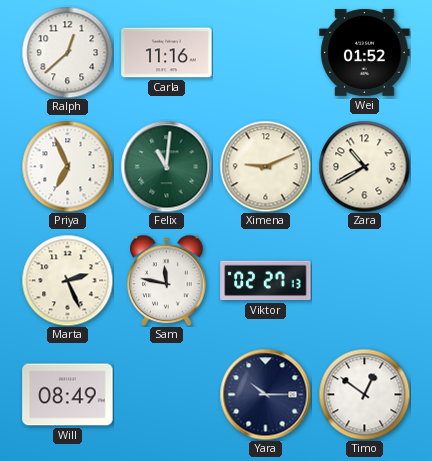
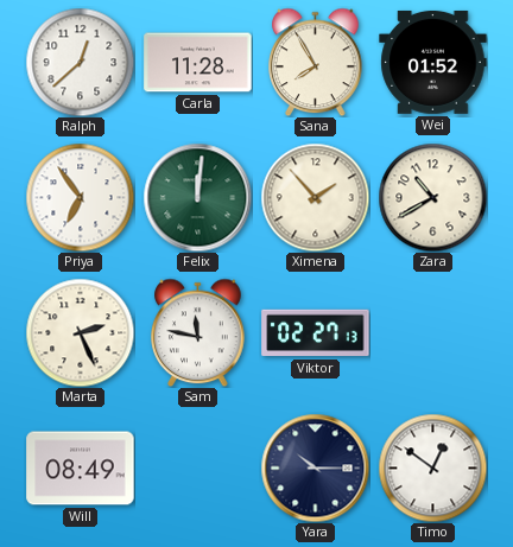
Carla: 11:16 -> 11:28
Sana: none -> 7:55
Priya: 6:56 -> 6:54
Felix: 11:01 -> 12:01
Ximena: 9:11 -> 1:53
